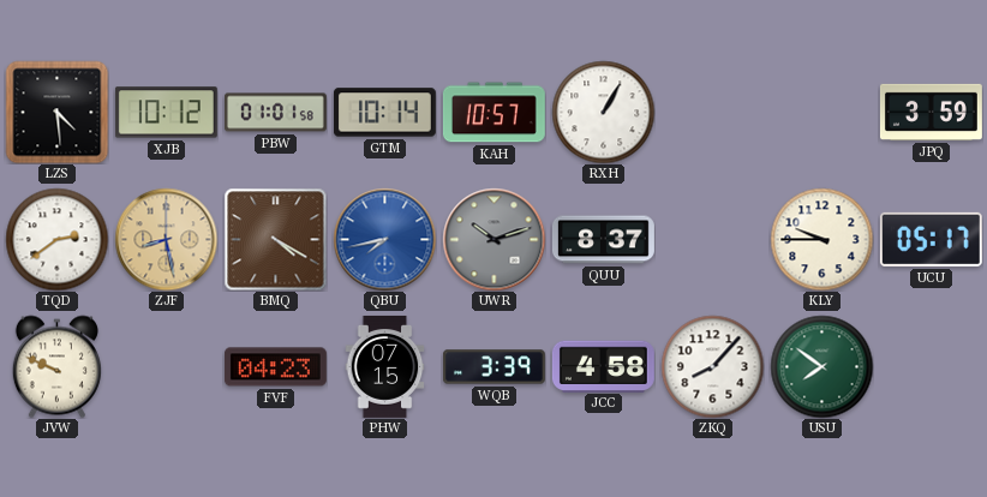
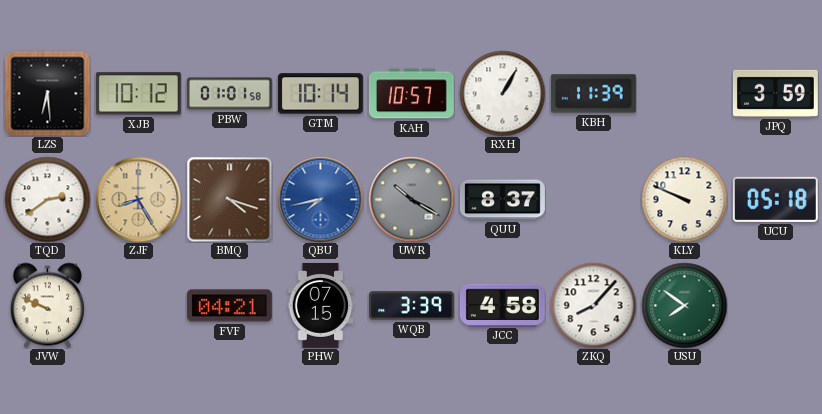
LZS: 4:29 -> 6:29
KBH: none -> 11:39
ZJF: 8:28 -> 8:25
BMQ: 4:20 -> 4:18
UWR: 10:12 -> 10:20
KLY: 9:45 -> 9:49
UCU: 05:17 -> 05:18
FVF: 04:23 -> 04:21
